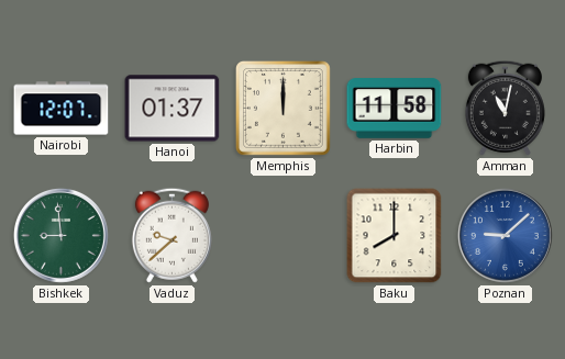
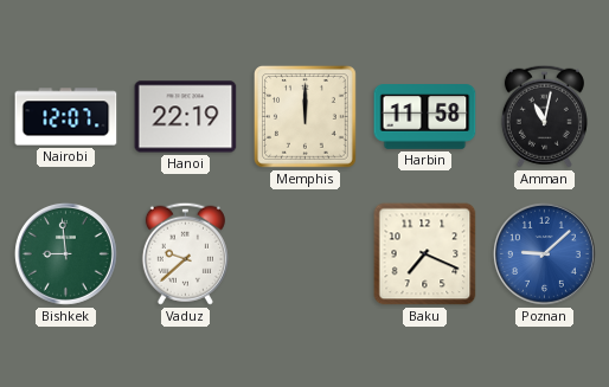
Hanoi: 01:37 -> 22:19
Baku: 8:00 -> 7:19
